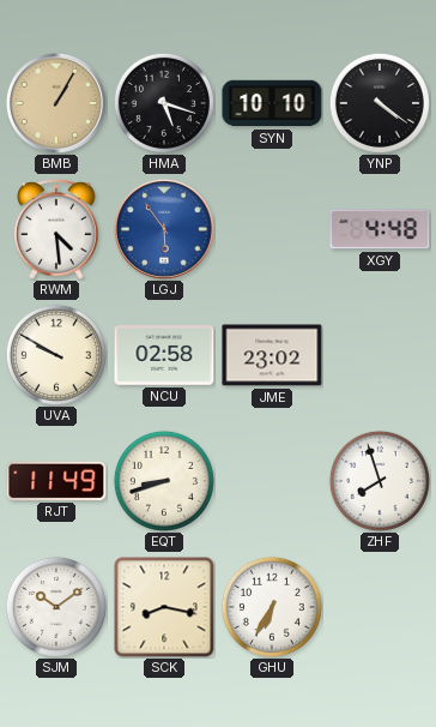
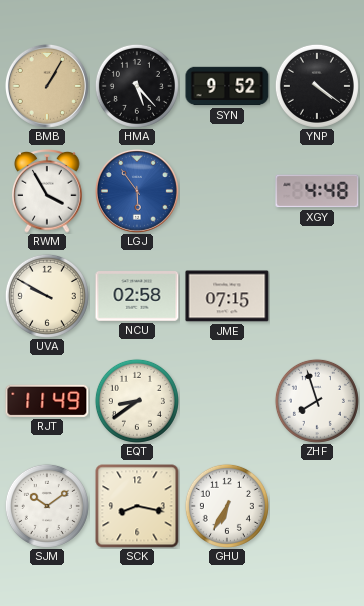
HMA: 5:18 -> 5:23
SYN: 10:10 -> 9:52
RWM: 4:29 -> 3:55
JME: 23:02 -> 07:15
EQT: 8:42 -> 8:39
